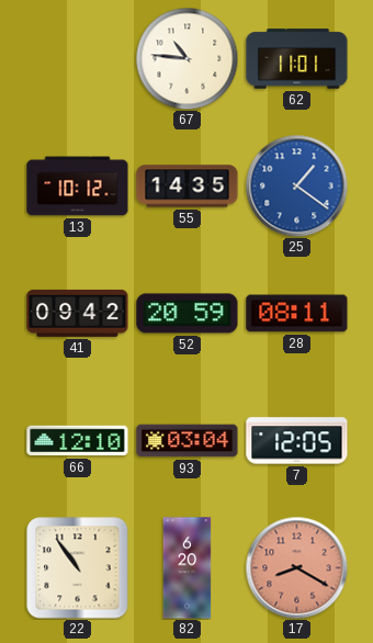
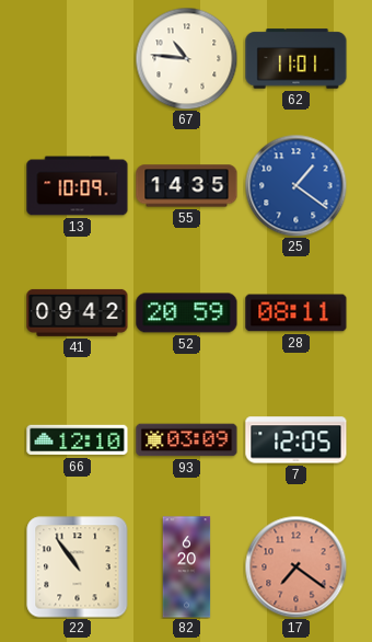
13: 10:12 -> 10:09
93: 03:04 -> 03:09
17: 8:20 -> 7:21
